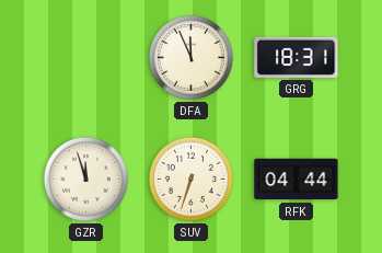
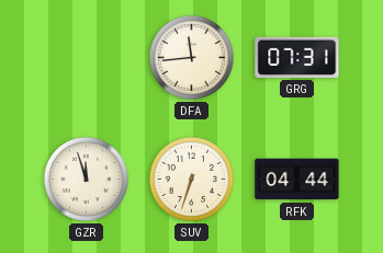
DFA: 11:56 -> 11:44
GRG: 18:31 -> 07:31
